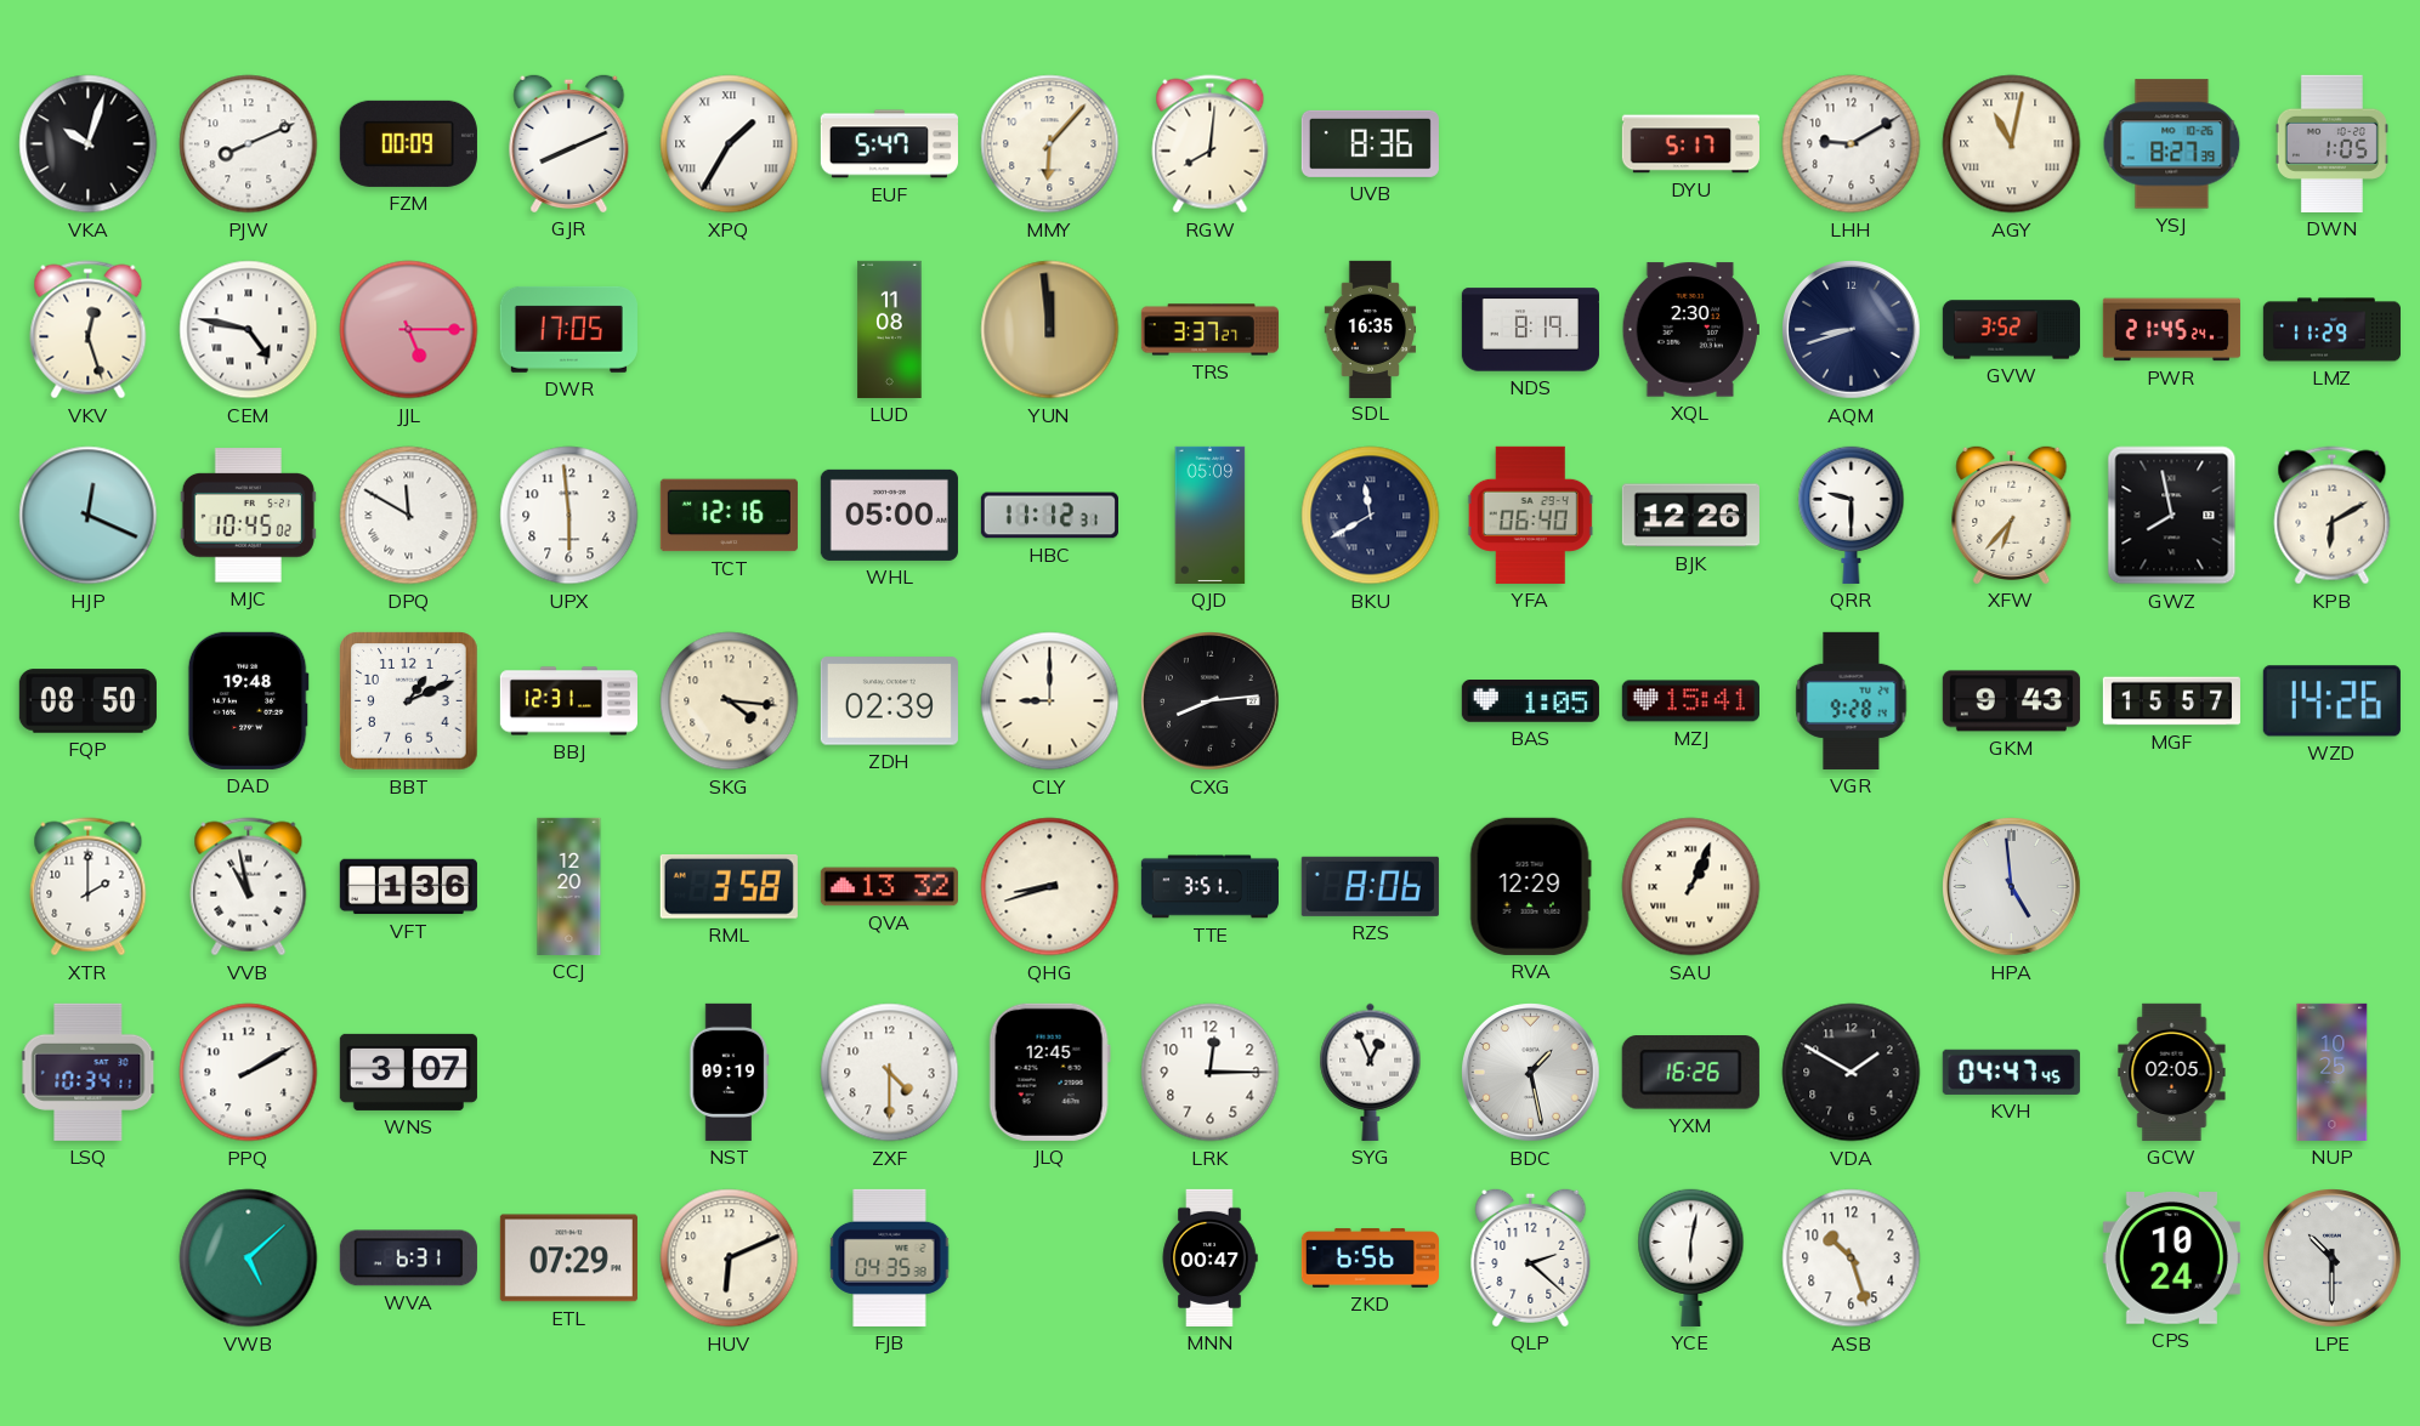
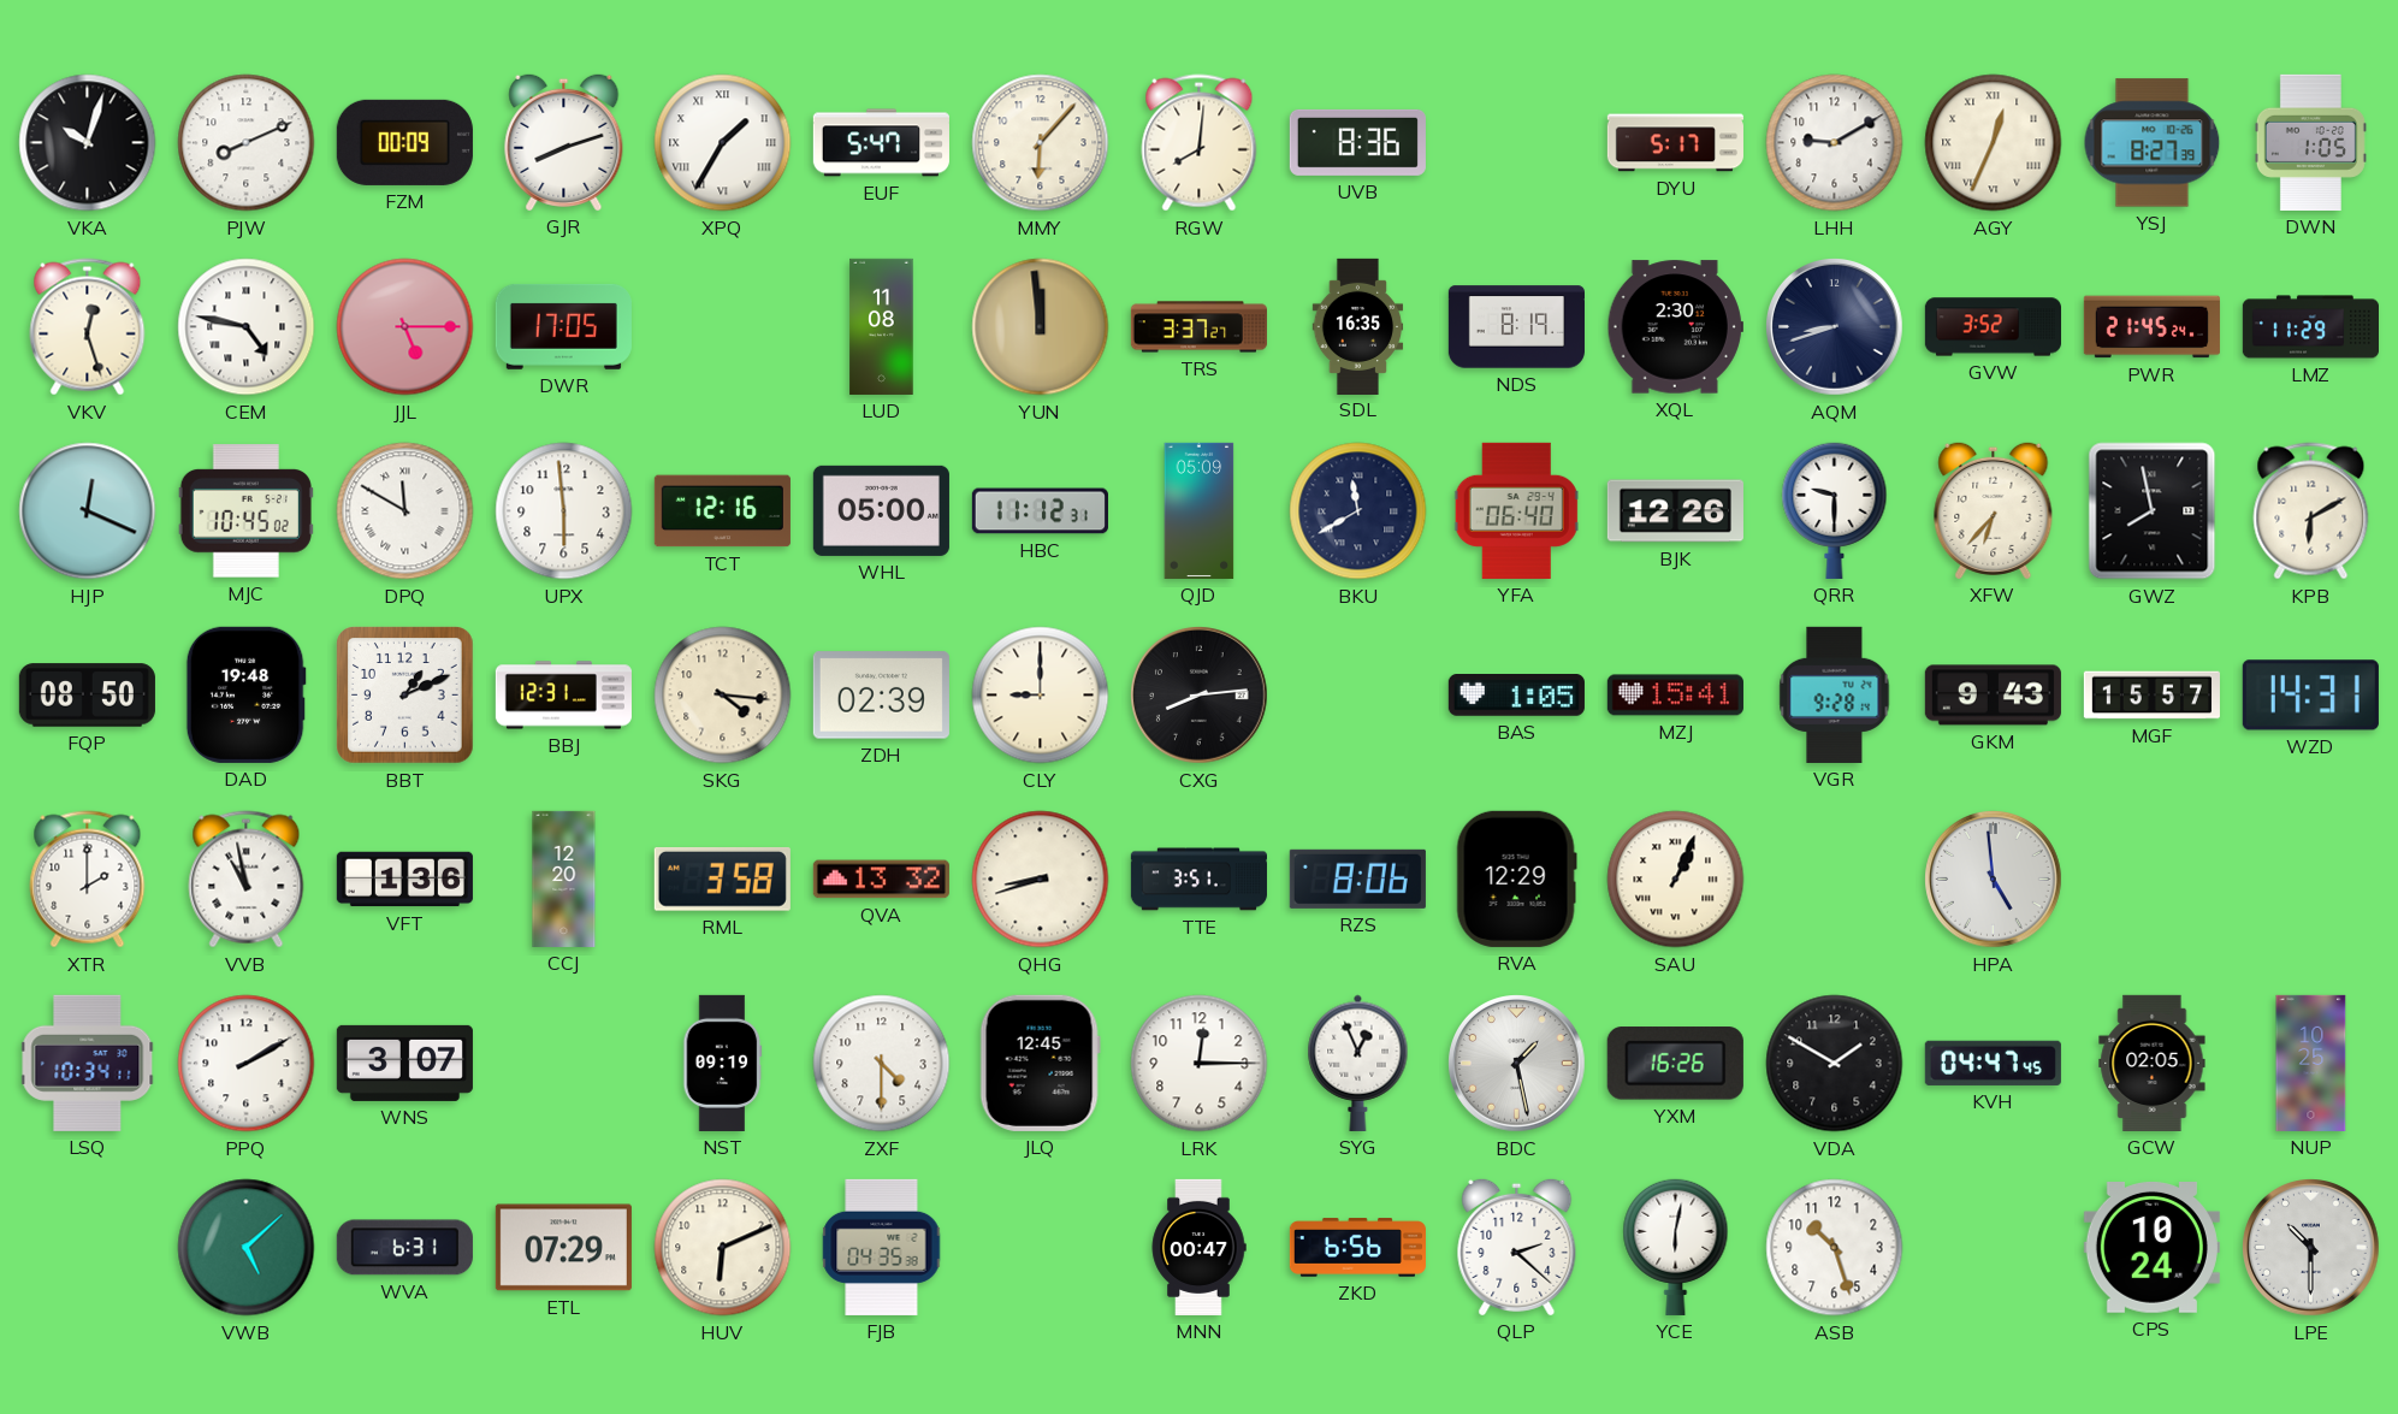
GJR: 8:11 -> 8:12
AGY: 11:02 -> 12:34
WZD: 14:26 -> 14:31
